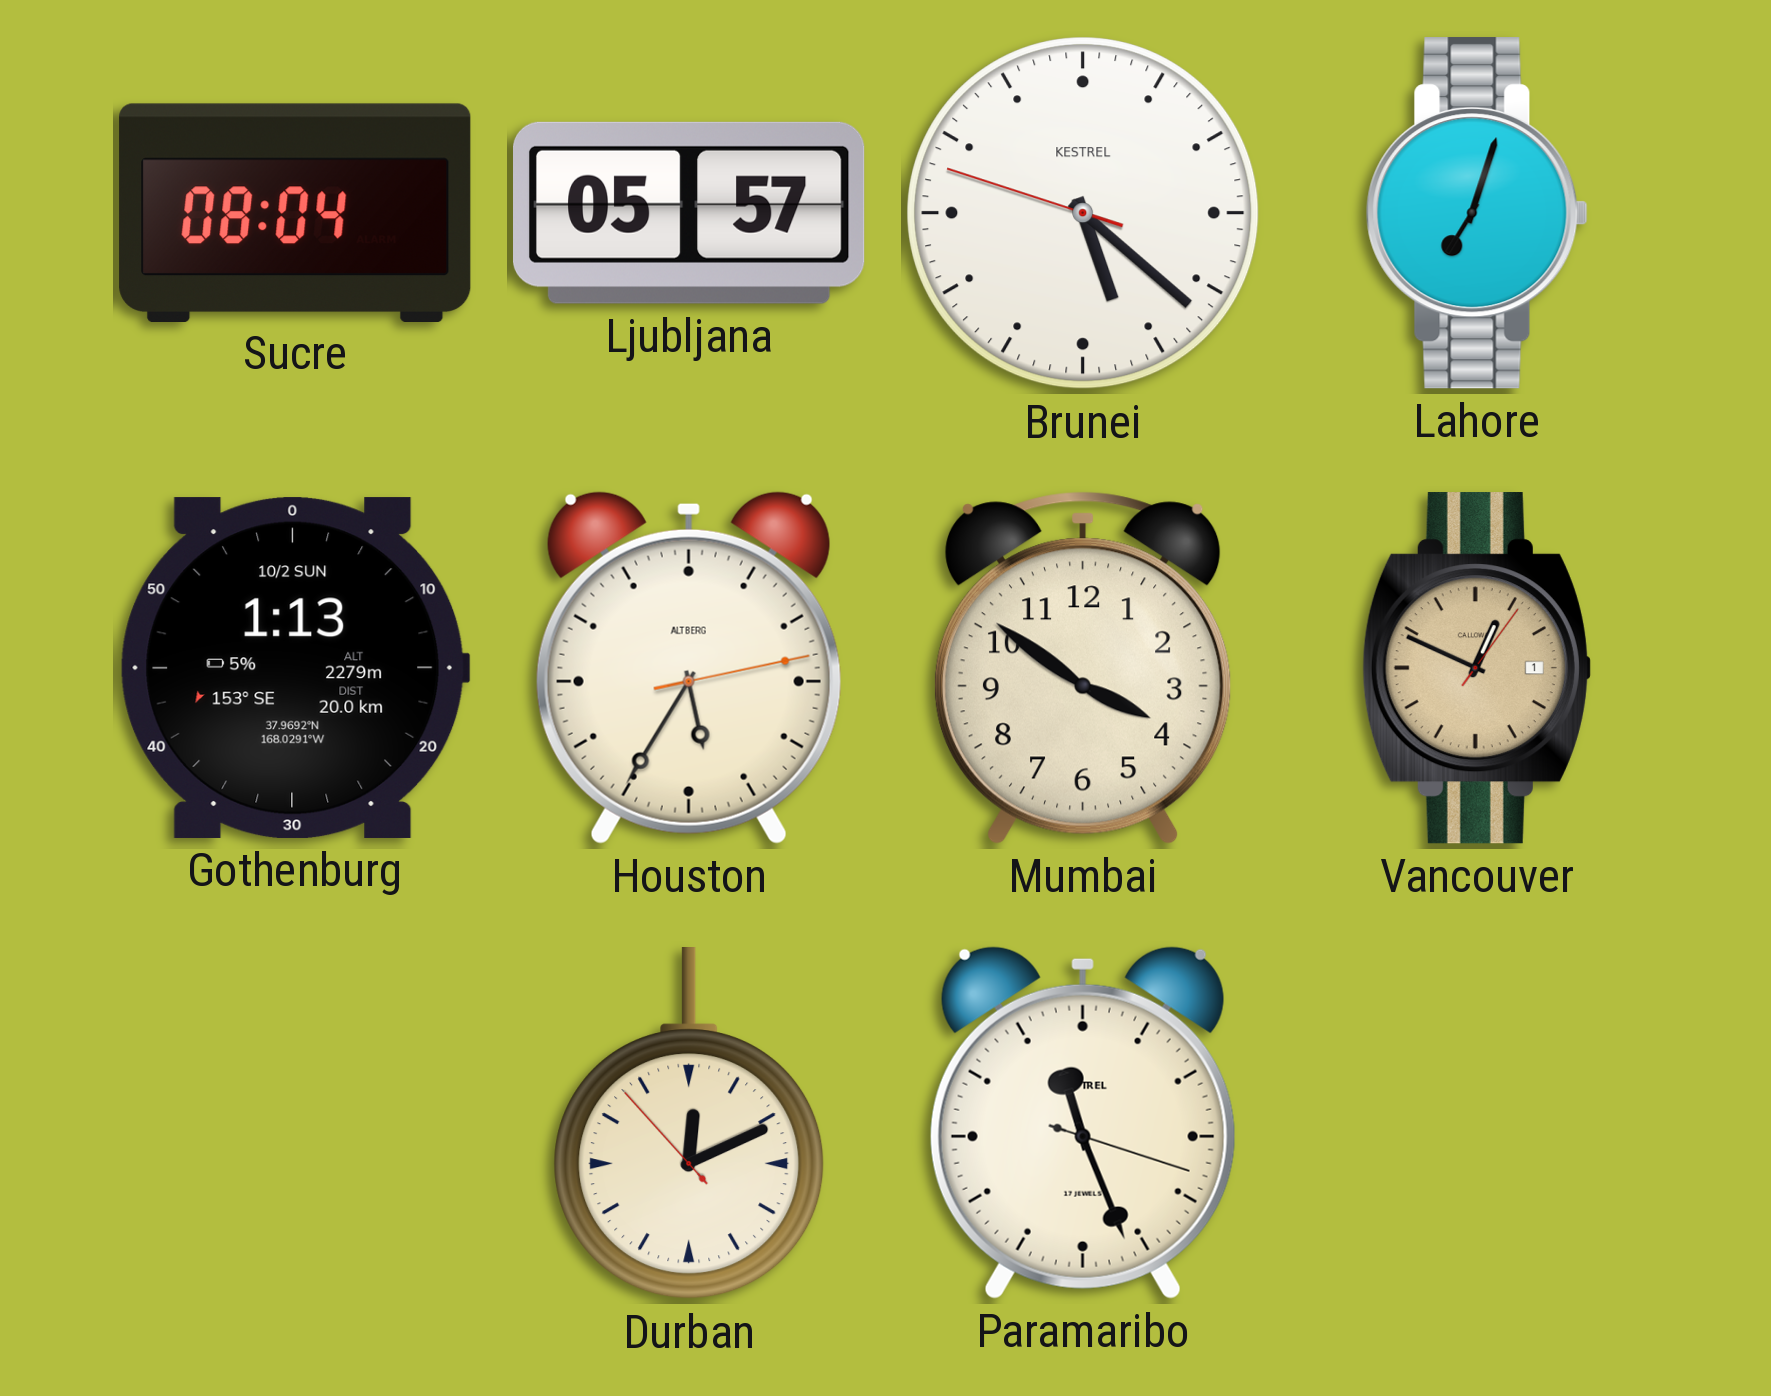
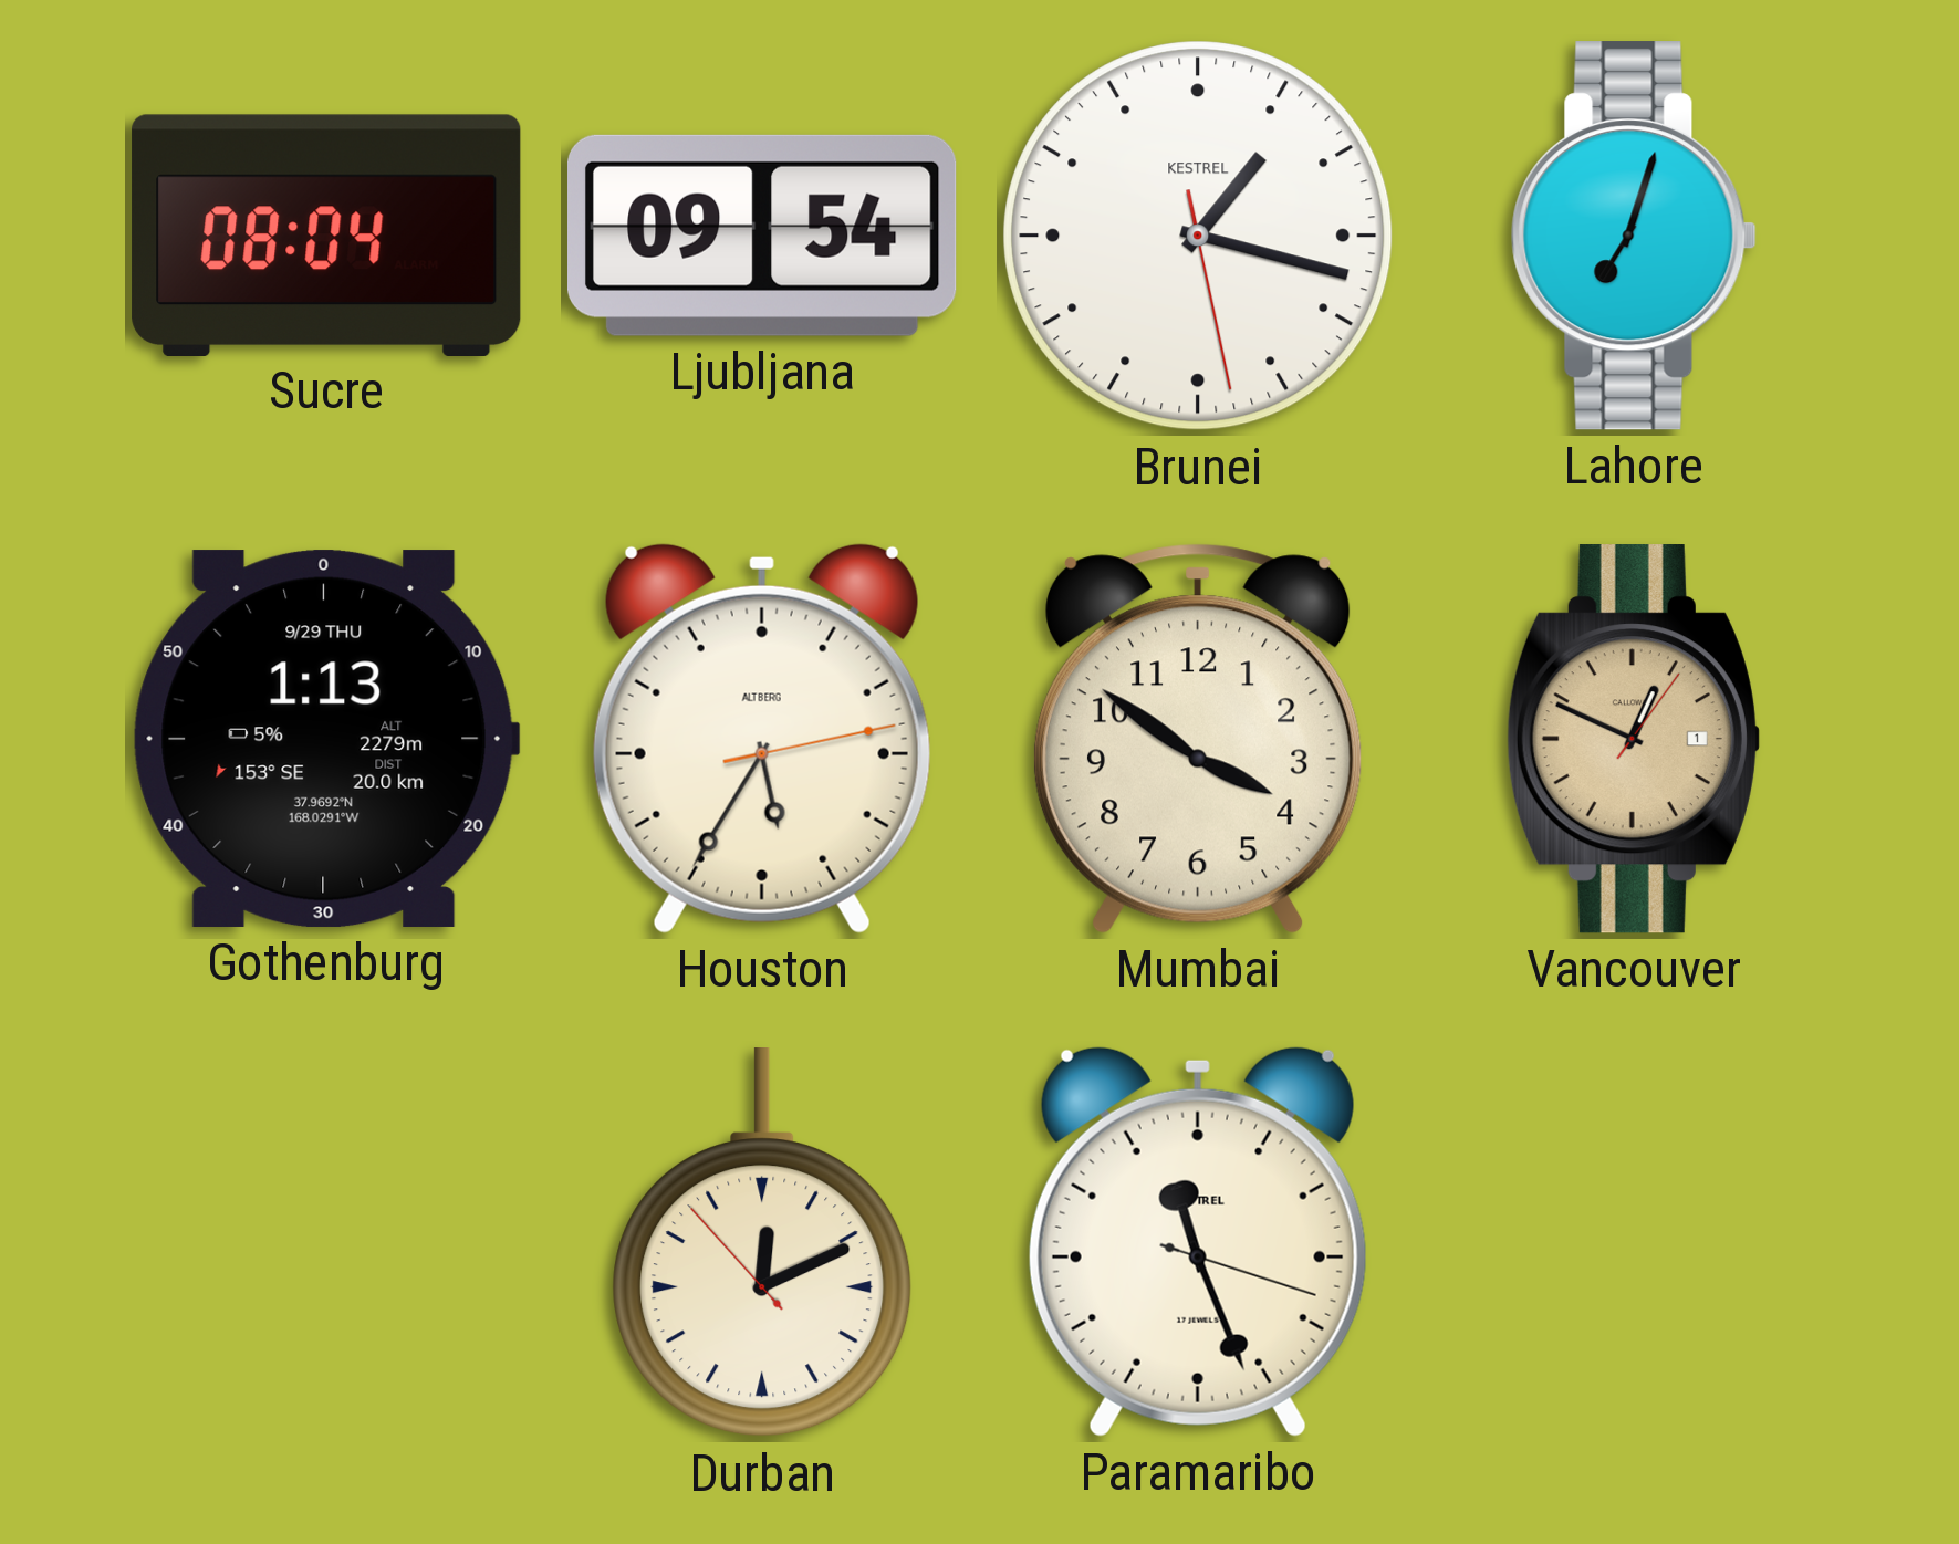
Ljubljana: 05:57 -> 09:54
Brunei: 5:21 -> 1:17
Gothenburg date: 10/2 SUN -> 9/29 THU
